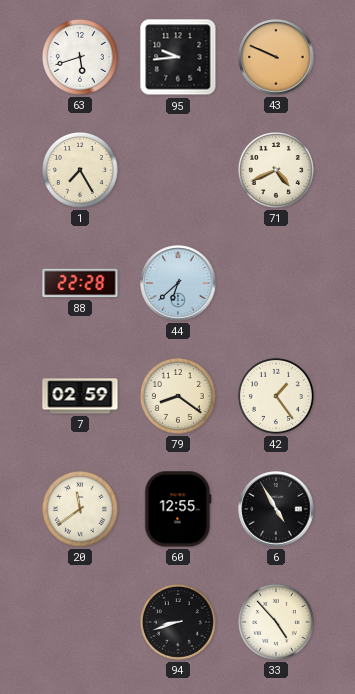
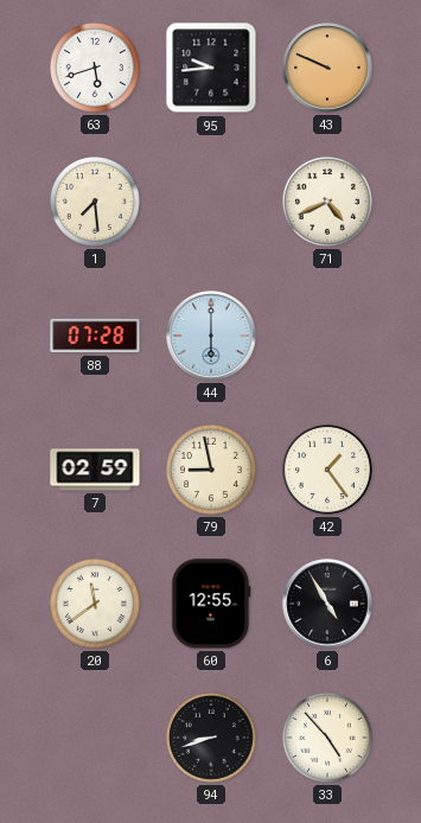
1: 7:25 -> 7:29
88: 22:28 -> 07:28
44: 6:38 -> 6:00
79: 8:21 -> 8:58
